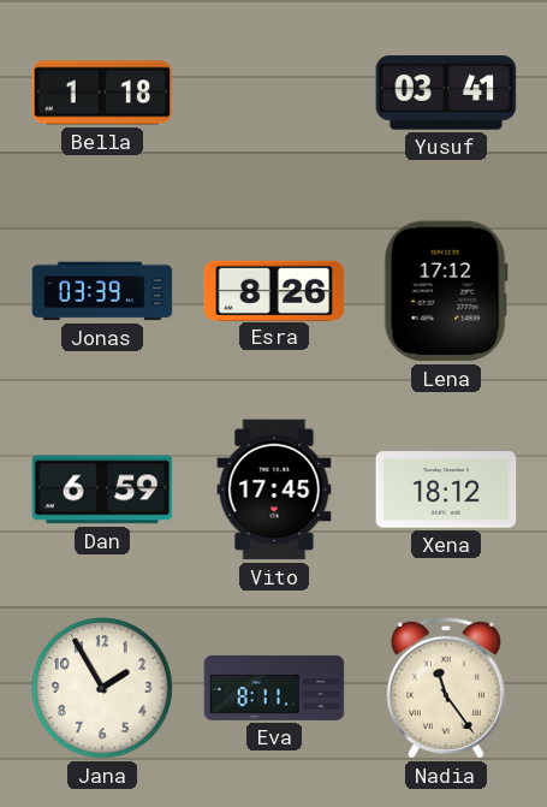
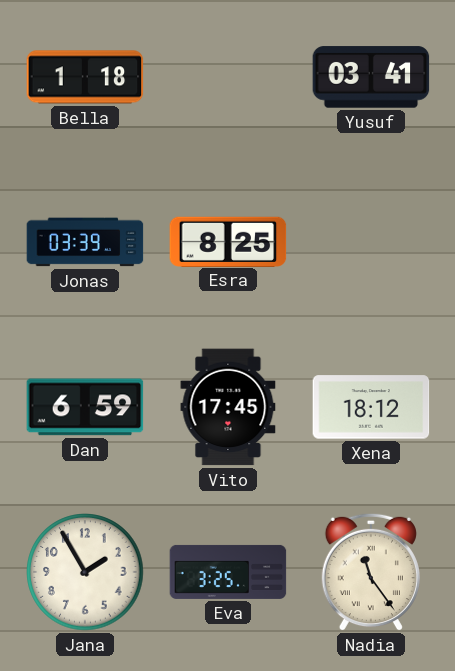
Esra: 8:26 -> 8:25
Lena: 17:12 -> none
Eva: 8:11 -> 3:25
